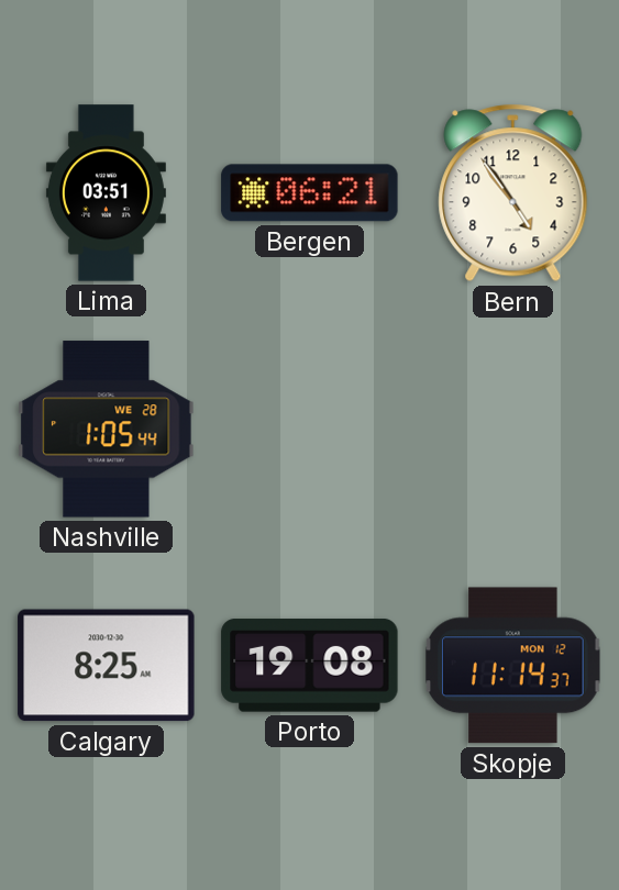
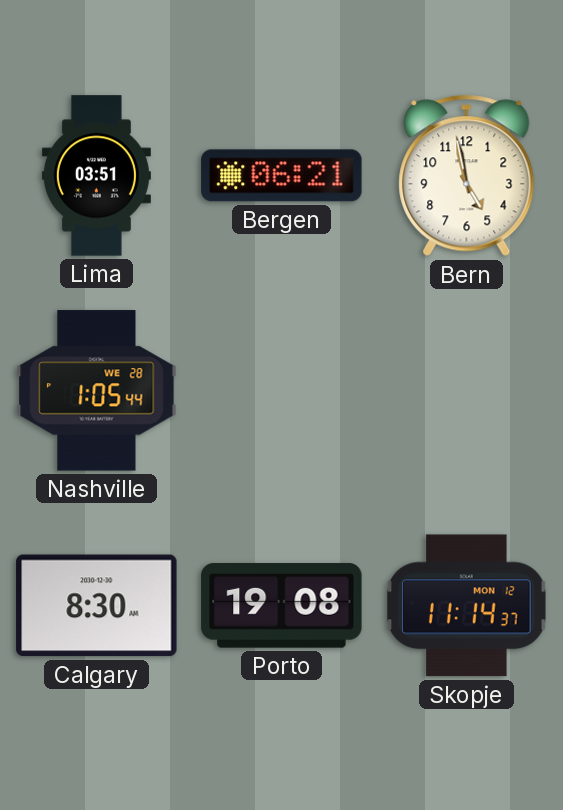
Bern: 4:54 -> 4:58
Calgary: 8:25 -> 8:30
